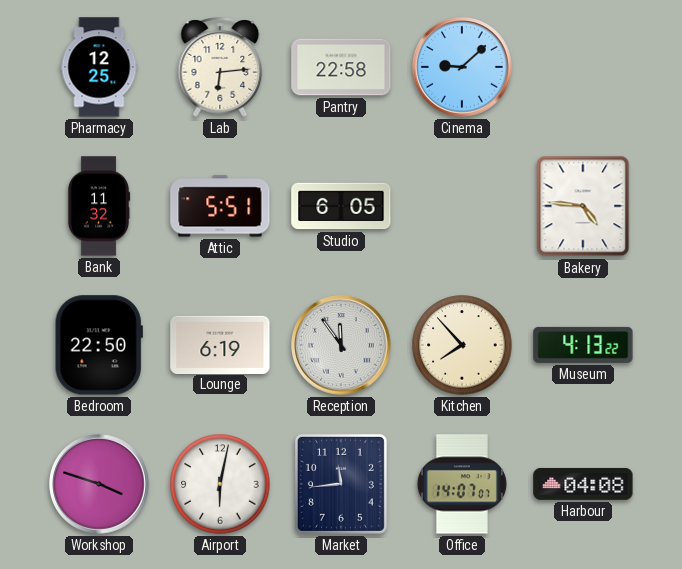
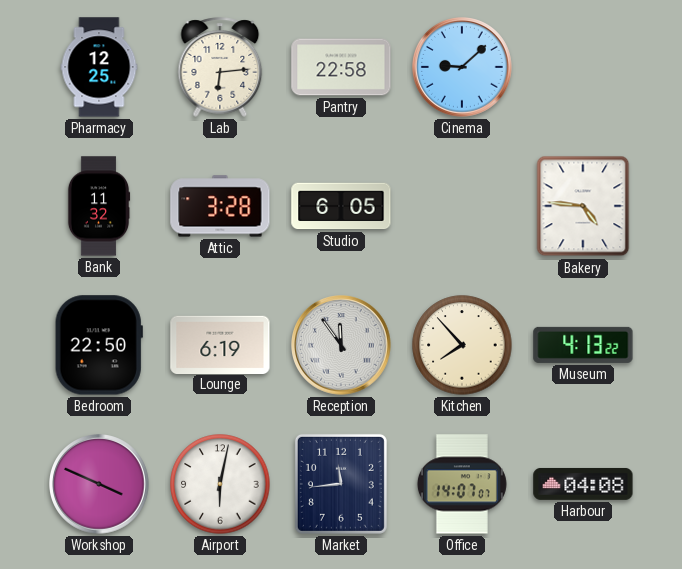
Attic: 5:51 -> 3:28
Workshop: 3:48 -> 3:49
